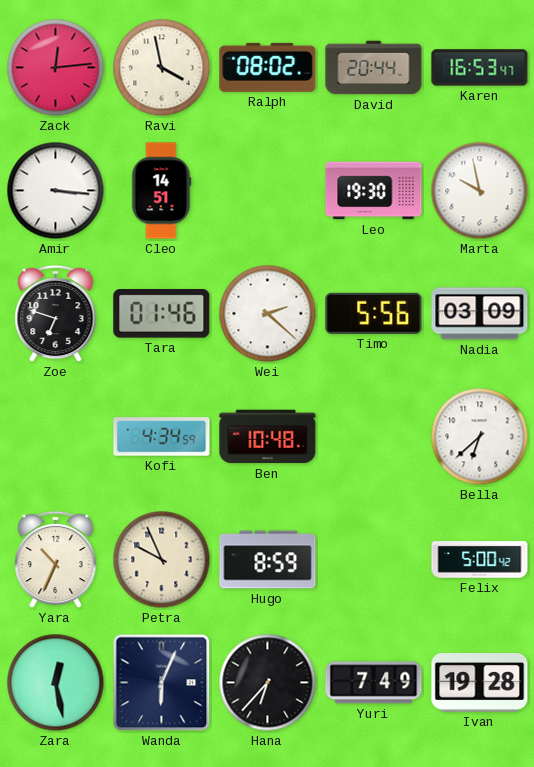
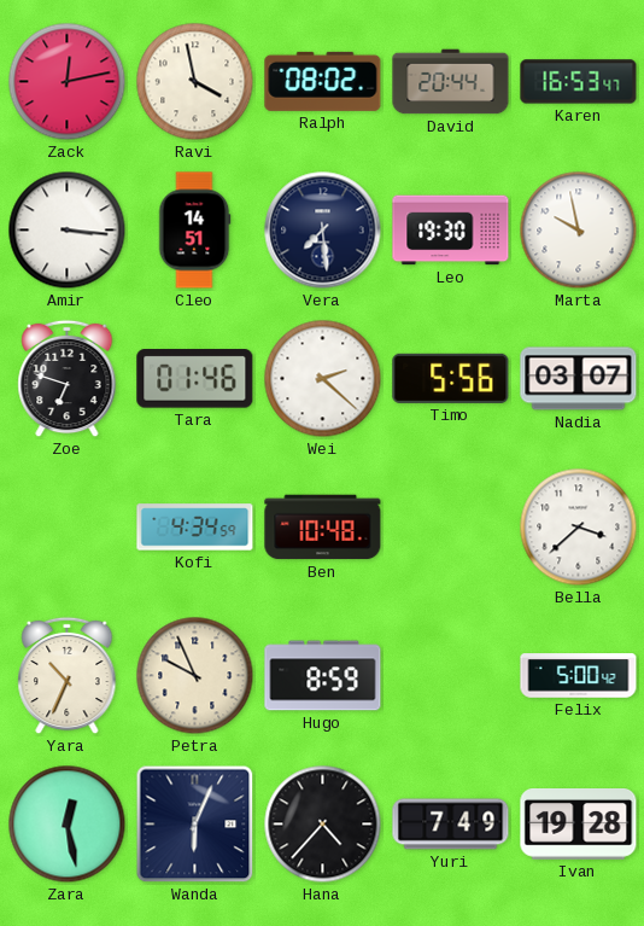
Zack: 12:14 -> 12:13
Vera: none -> 7:29
Nadia: 03:09 -> 03:07
Bella: 6:38 -> 3:38
Hana: 6:37 -> 4:37
